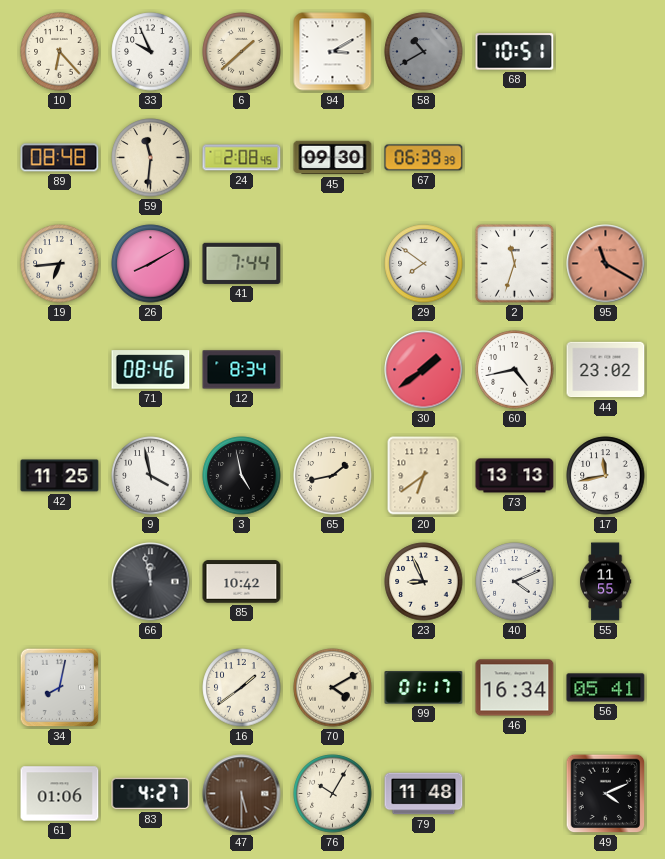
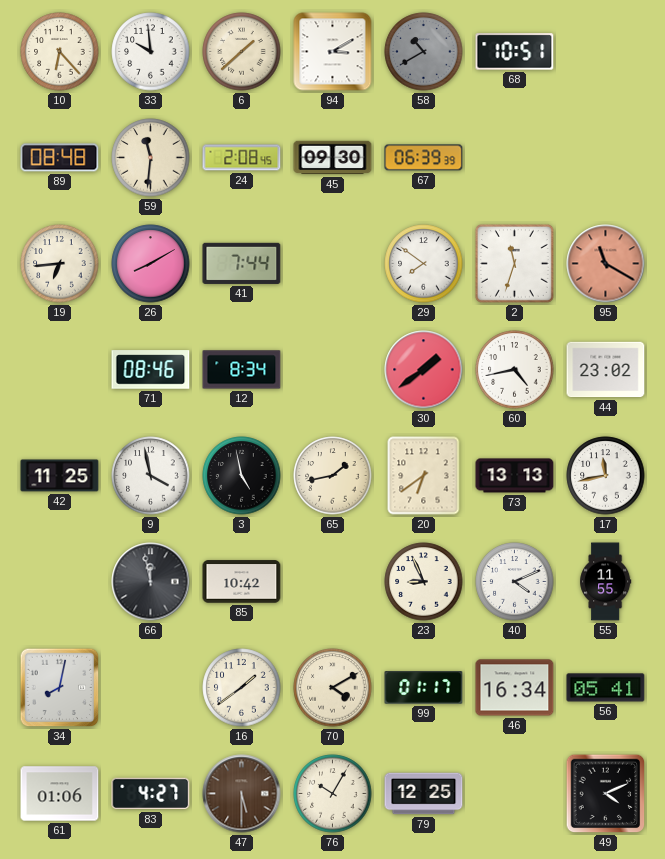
33: 9:56 -> 9:59
79: 11:48 -> 12:25
